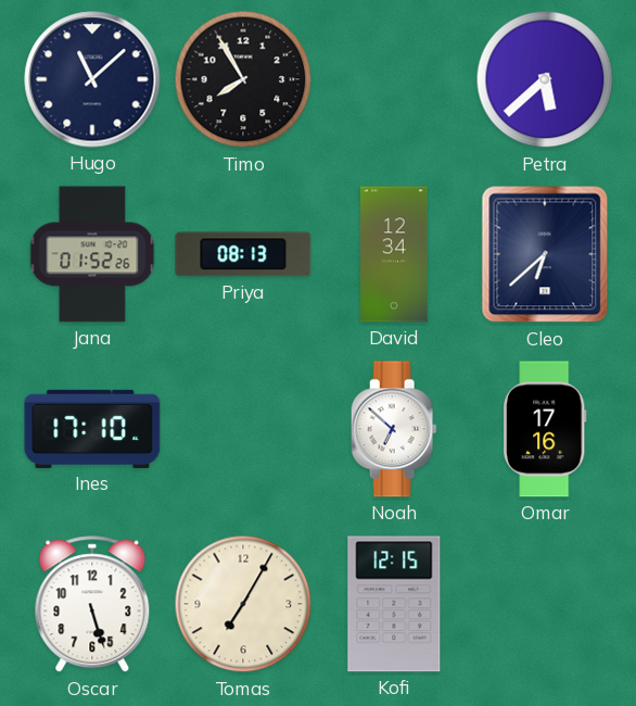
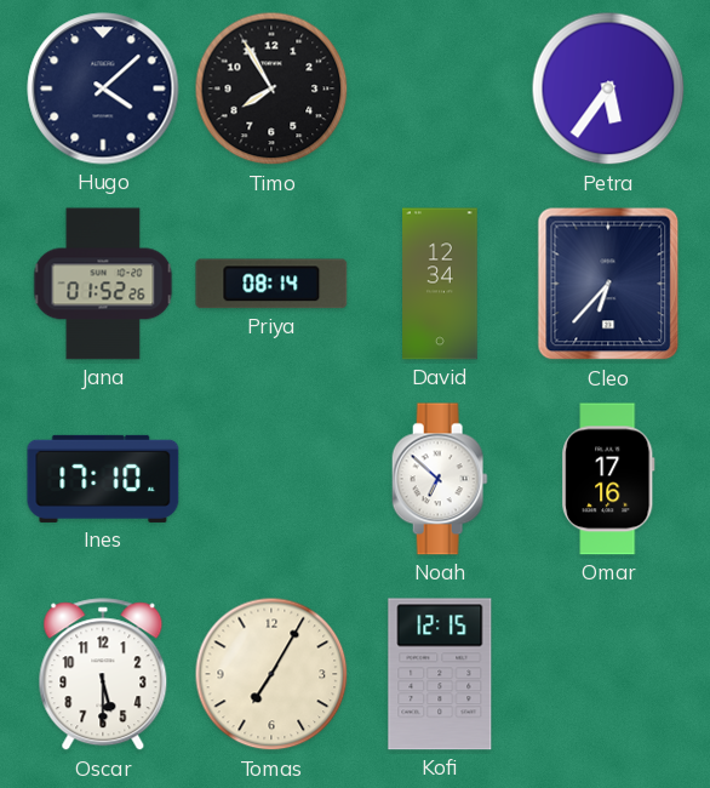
Hugo: 11:08 -> 4:08
Petra: 5:38 -> 5:36
Priya: 08:13 -> 08:14
Cleo: 6:38 -> 6:37
Oscar: 5:27 -> 5:30
